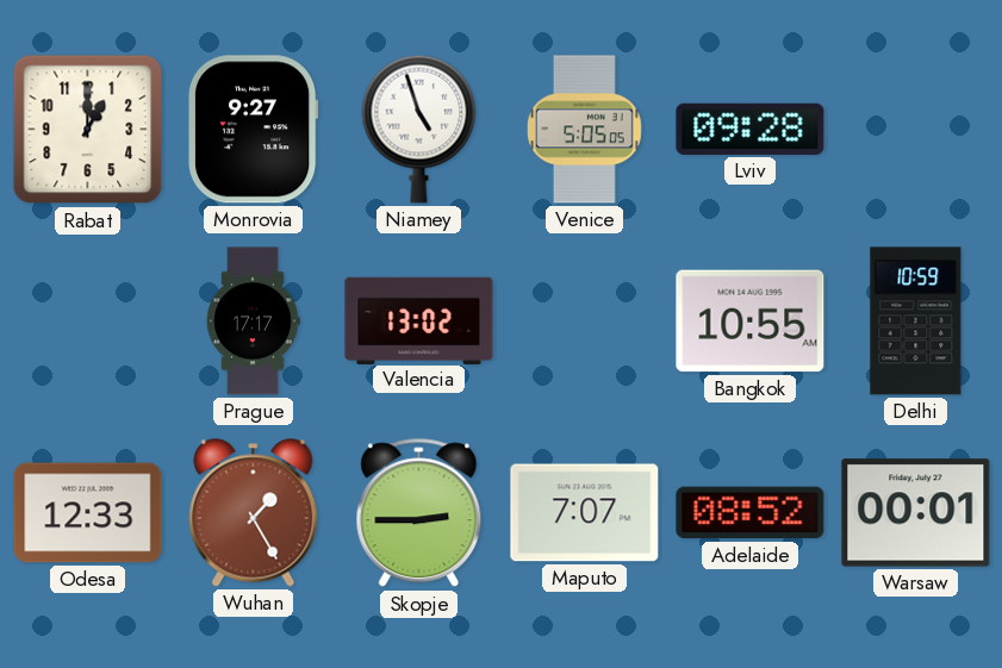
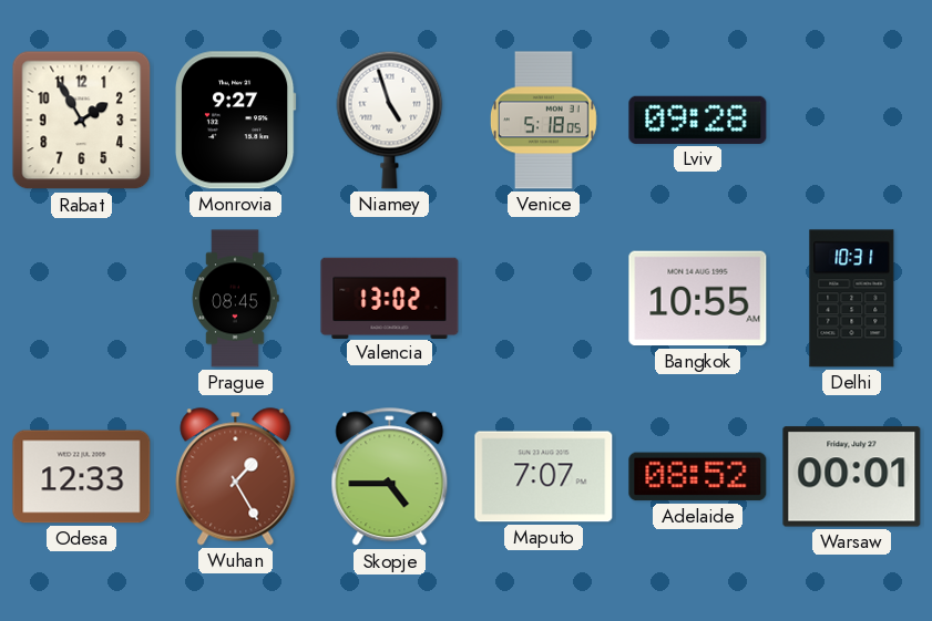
Rabat: 1:00 -> 1:55
Venice: 5:05 -> 5:18
Prague: 17:17 -> 08:45
Delhi: 10:59 -> 10:31
Skopje: 2:45 -> 4:45
